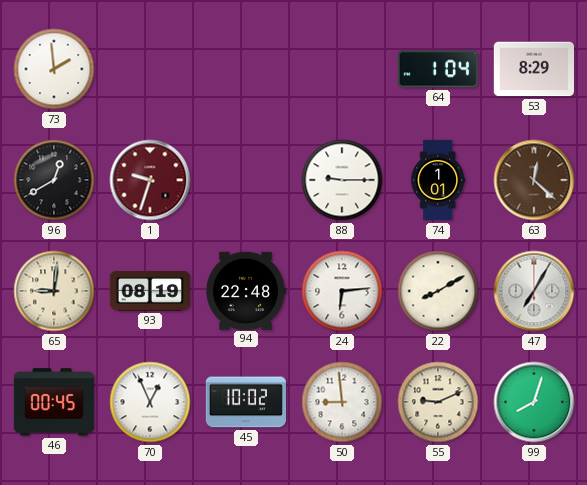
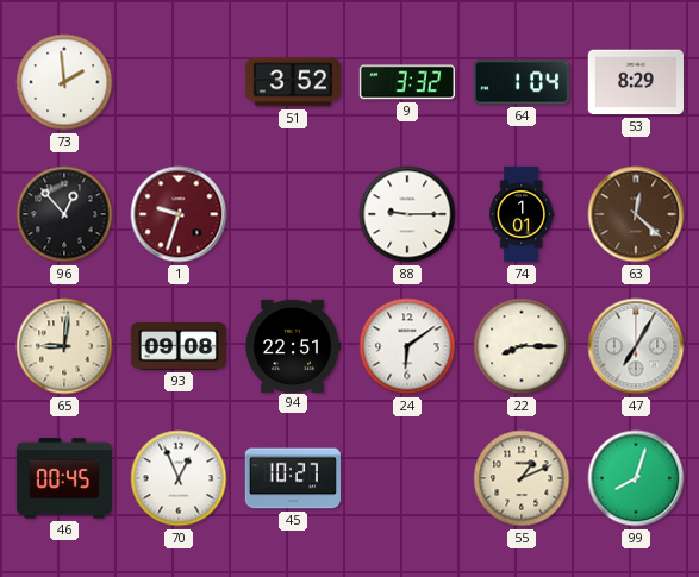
51: none -> 3:52
9: none -> 3:32
96: 12:40 -> 12:53
93: 08:19 -> 09:08
94: 22:48 -> 22:51
24: 6:14 -> 6:09
22: 8:10 -> 8:15
45: 10:02 -> 10:27
50: 8:59 -> none
55: 9:11 -> 1:11
